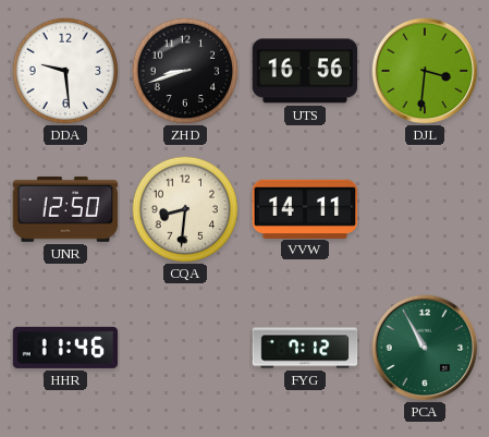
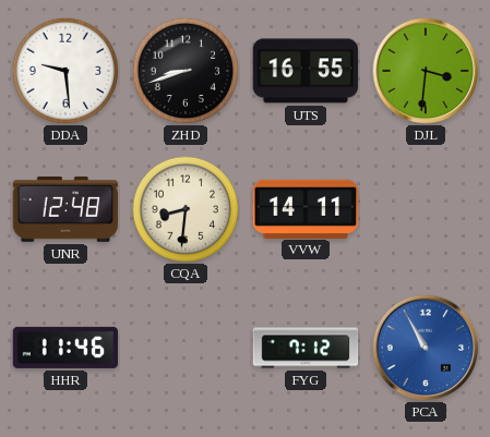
UTS: 16:56 -> 16:55
UNR: 12:50 -> 12:48
PCA dial: green -> blue
